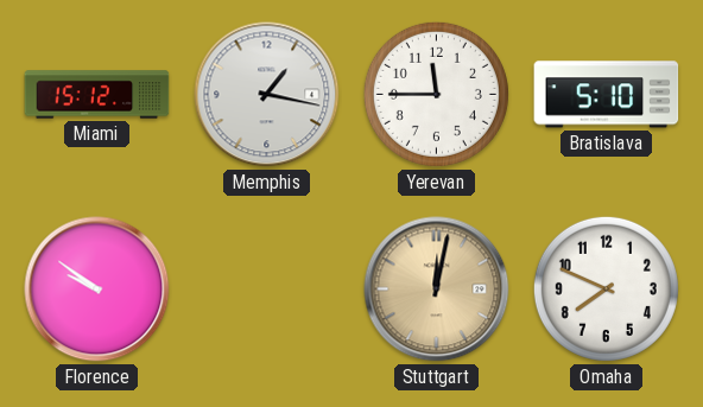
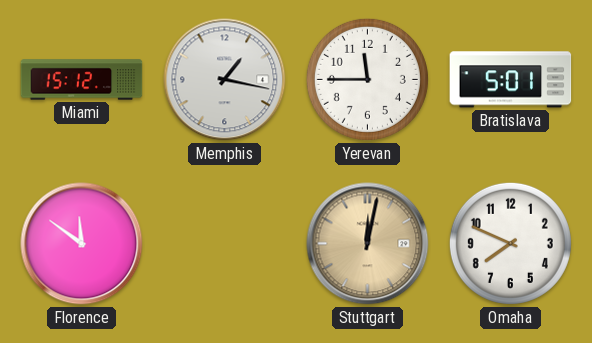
Bratislava: 5:10 -> 5:01
Florence: 9:51 -> 11:51
